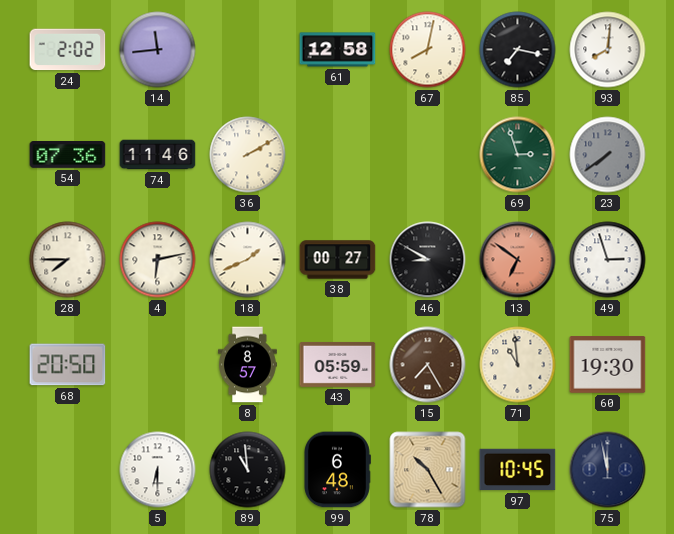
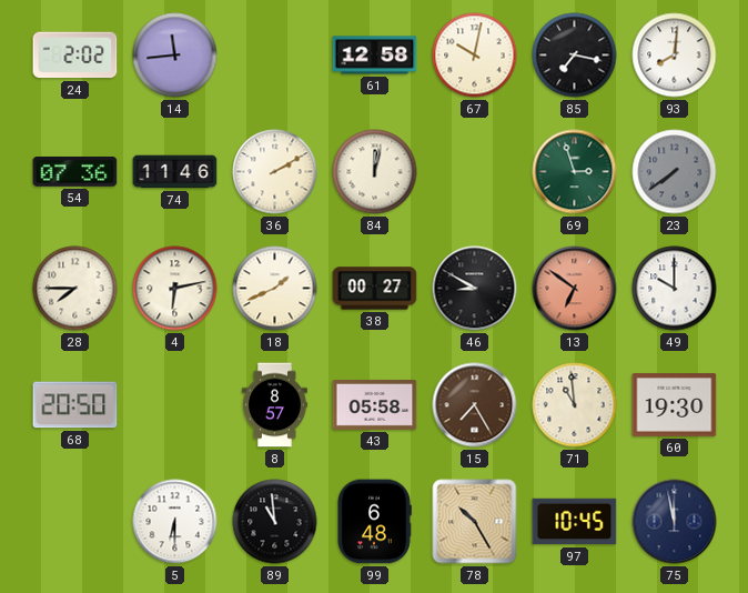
67: 8:02 -> 10:02
84: none -> 12:02
49: 2:57 -> 10:00
43: 05:59 -> 05:58
